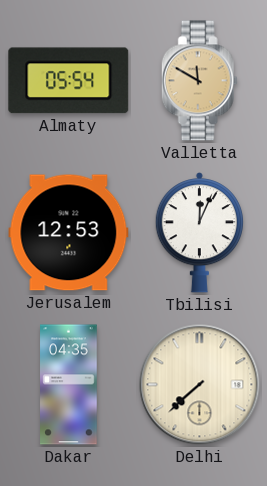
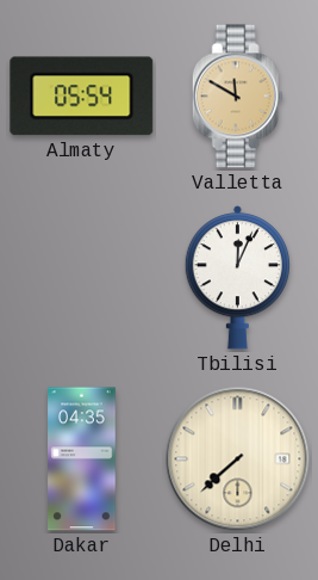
Jerusalem: 12:53 -> none
